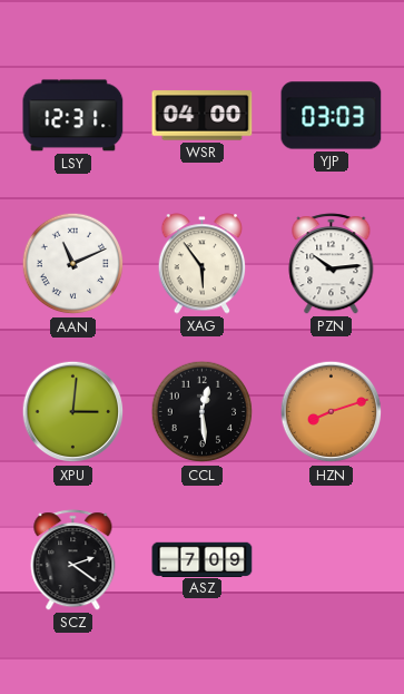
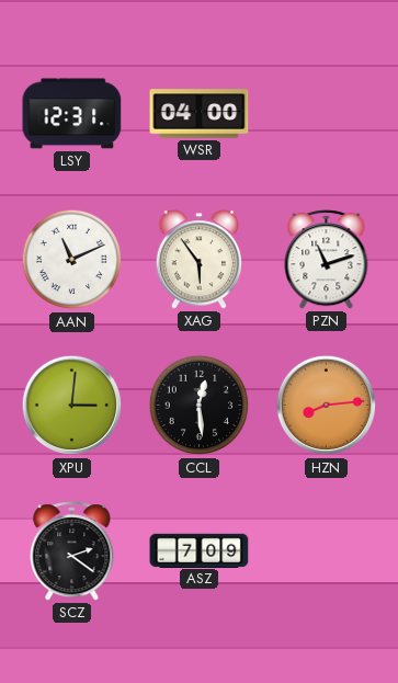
YJP: 03:03 -> none
PZN: 10:14 -> 11:12
HZN: 8:12 -> 8:14
